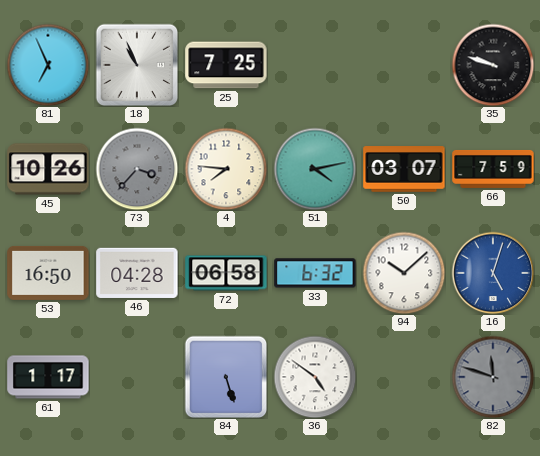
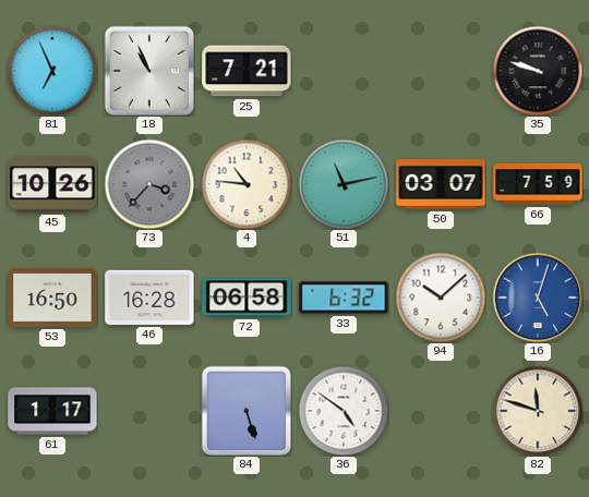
25: 7:25 -> 7:21
4: 7:46 -> 10:46
51: 4:13 -> 11:13
46: 04:28 -> 16:28
82 dial: grey -> cream
